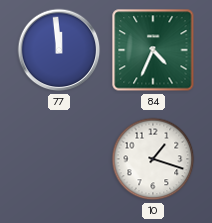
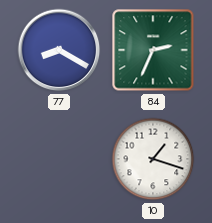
77: 11:59 -> 8:20
84: 4:34 -> 2:34
